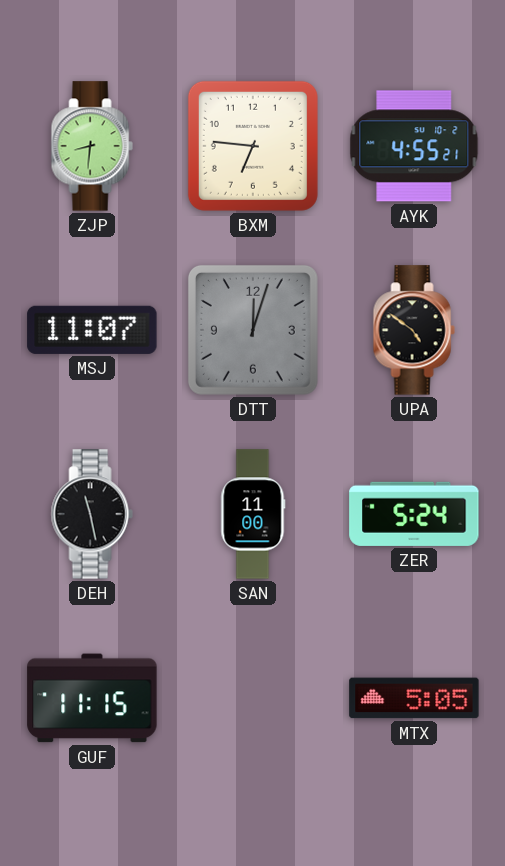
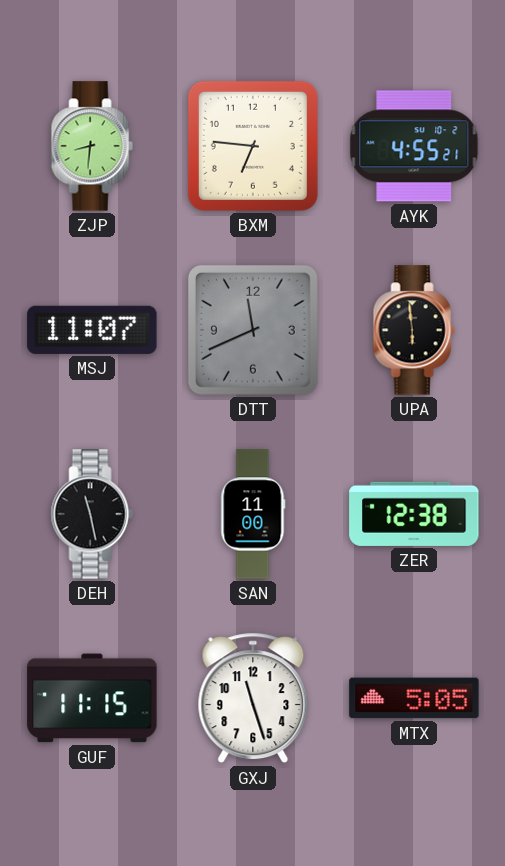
DTT: 12:03 -> 11:41
UPA: 4:51 -> 5:59
ZER: 5:24 -> 12:38
GXJ: none -> 11:27
